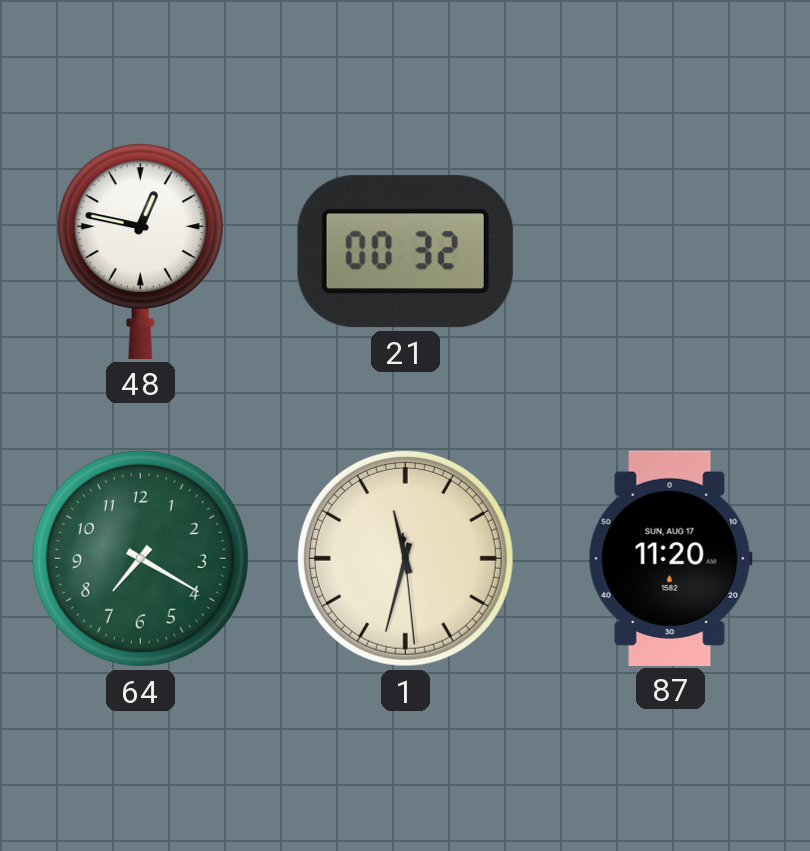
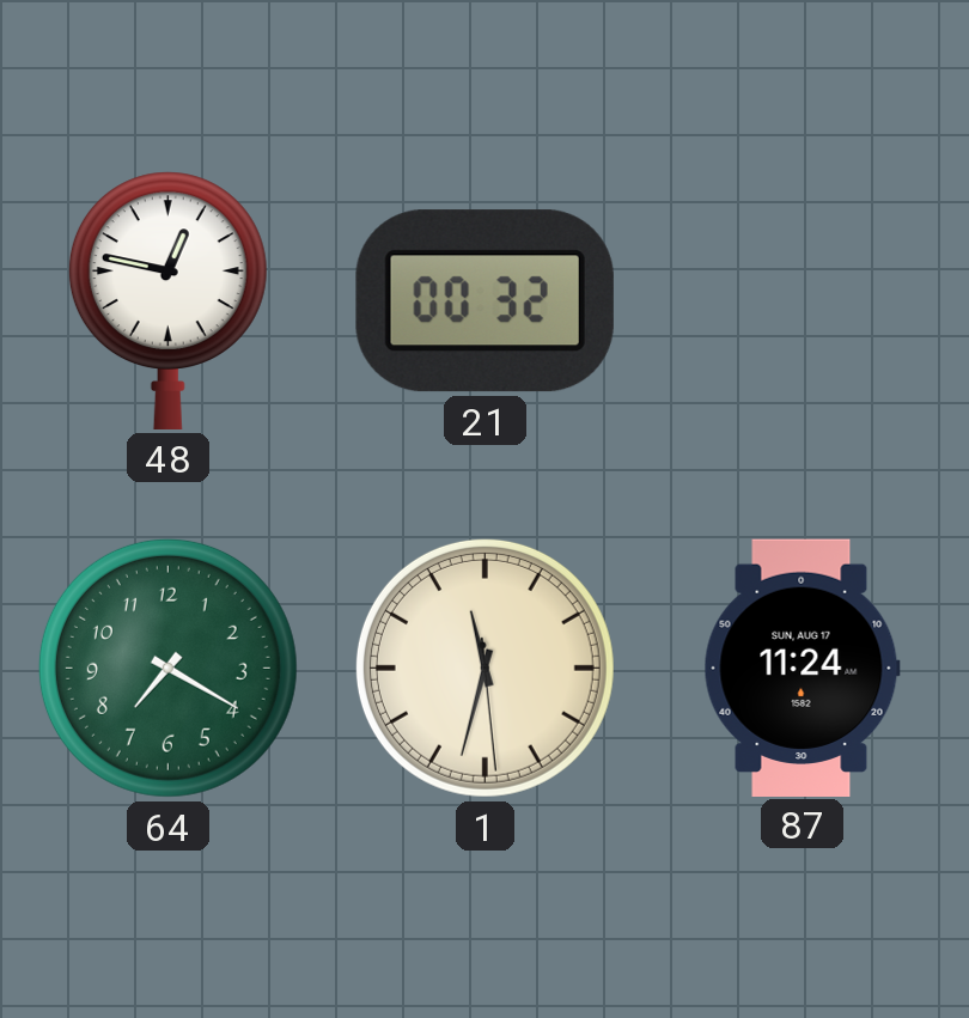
87: 11:20 -> 11:24
